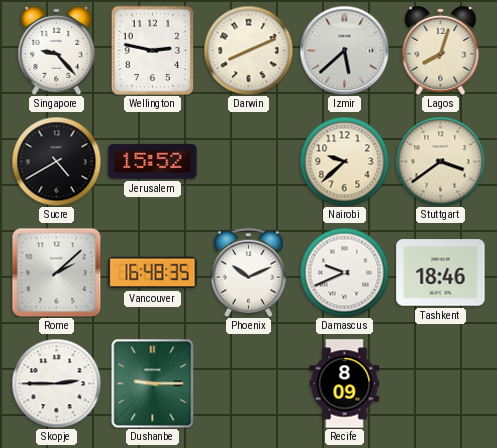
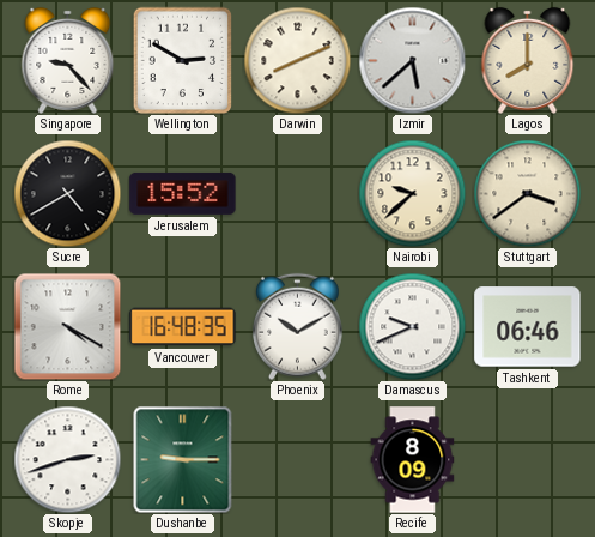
Wellington: 2:47 -> 2:50
Lagos: 8:03 -> 8:00
Rome: 2:08 -> 4:20
Phoenix: 10:11 -> 10:10
Tashkent: 18:46 -> 06:46
Skopje: 2:45 -> 2:42
